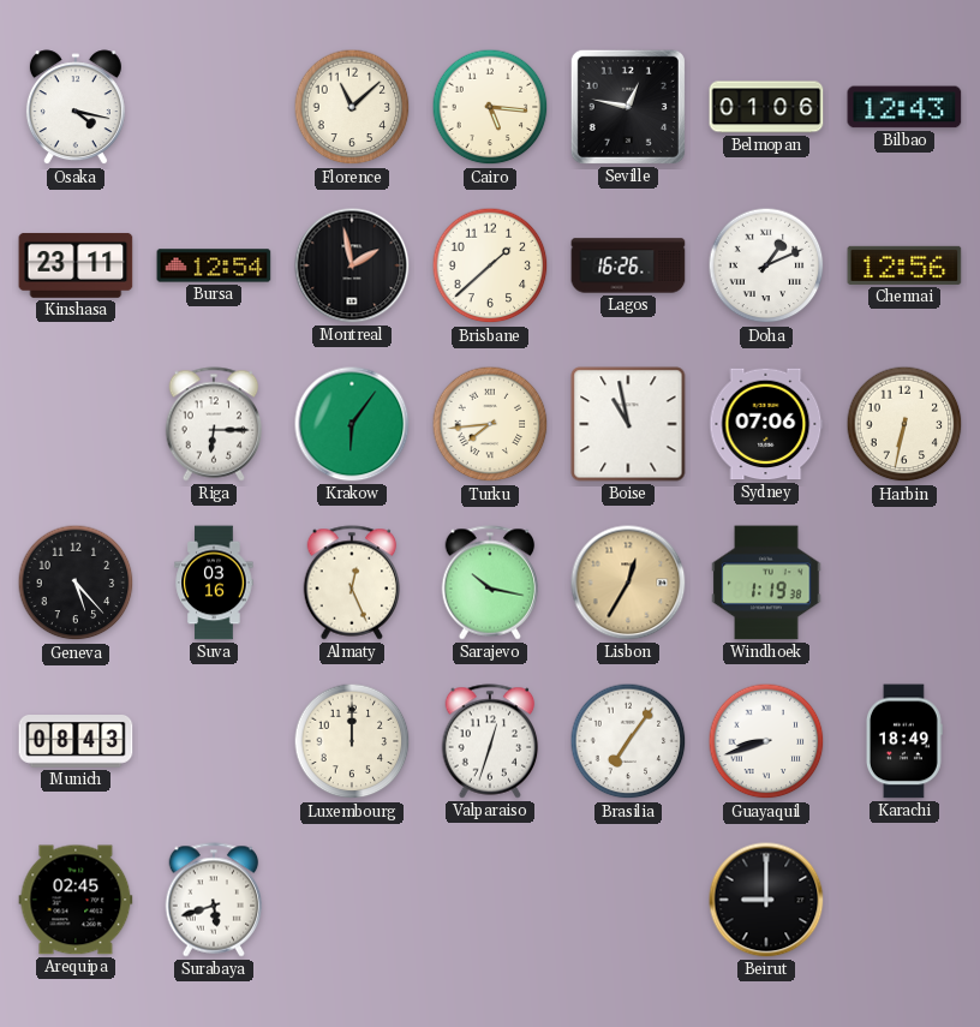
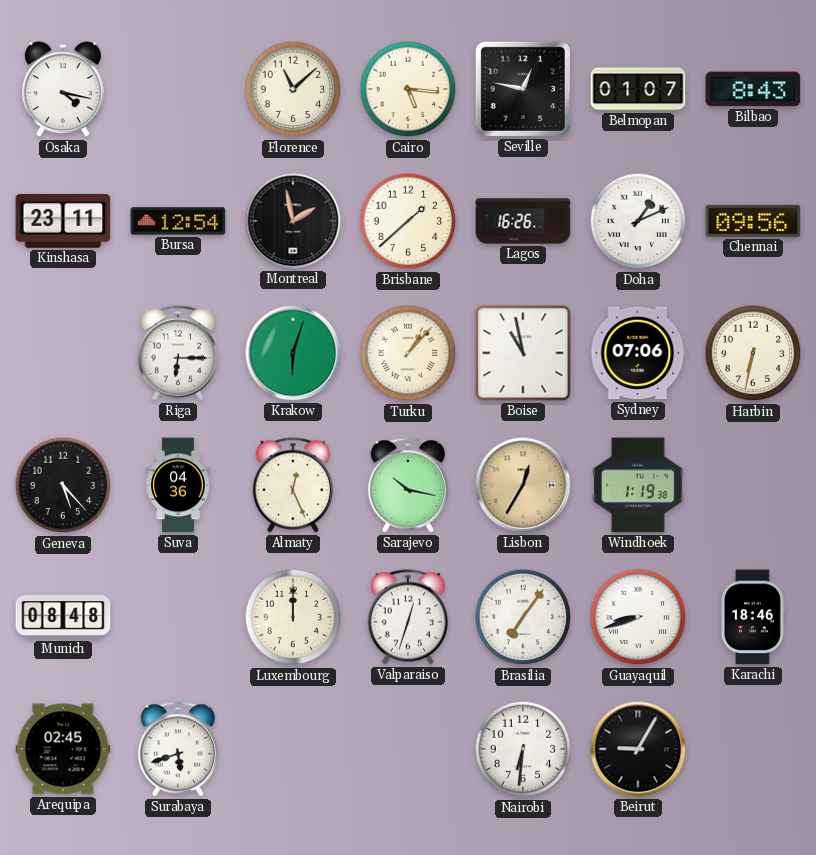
Belmopan: 01:06 -> 01:07
Bilbao: 12:43 -> 8:43
Chennai: 12:56 -> 09:56
Krakow: 6:06 -> 6:03
Turku: 7:44 -> 1:07
Suva: 03:16 -> 04:36
Munich: 08:43 -> 08:48
Karachi: 18:49 -> 18:46
Nairobi: none -> 6:31
Beirut: 9:00 -> 9:05
